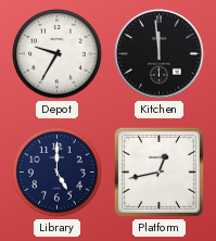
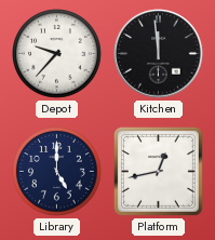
Depot: 9:35 -> 9:37
